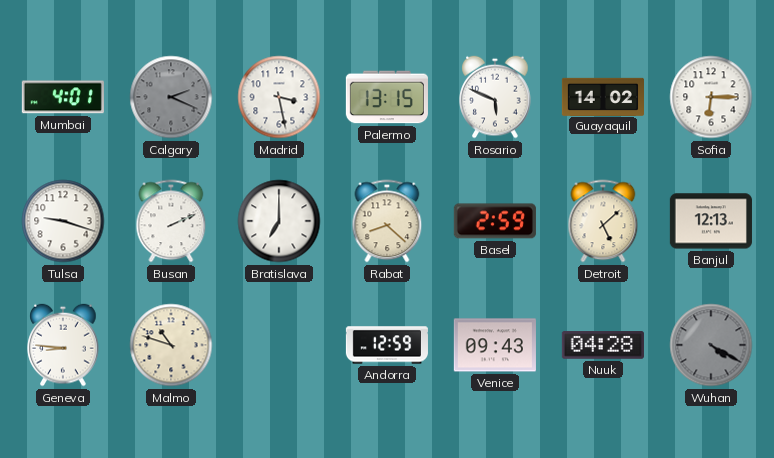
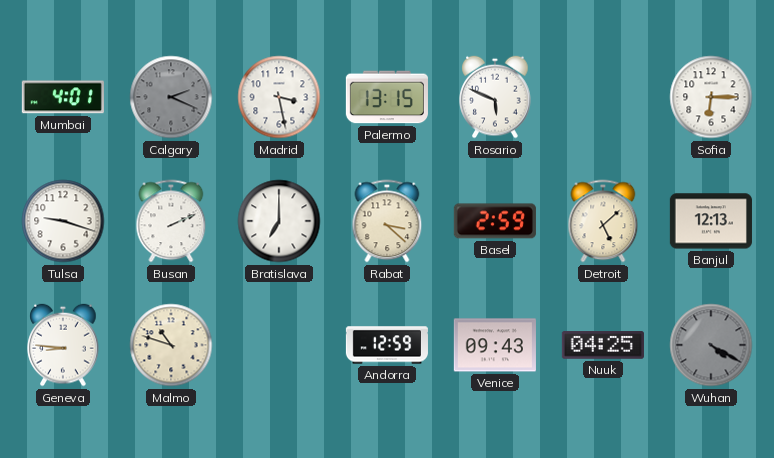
Guayaquil: 14:02 -> none
Rabat: 8:22 -> 3:22
Nuuk: 04:28 -> 04:25
